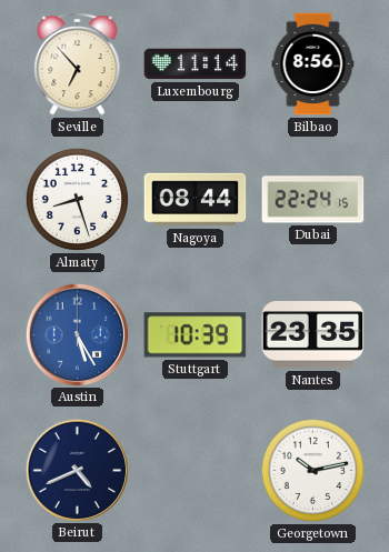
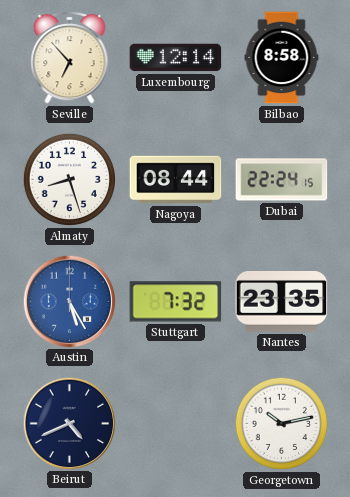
Luxembourg: 11:14 -> 12:14
Bilbao: 8:56 -> 8:58
Stuttgart: 10:39 -> 7:32
